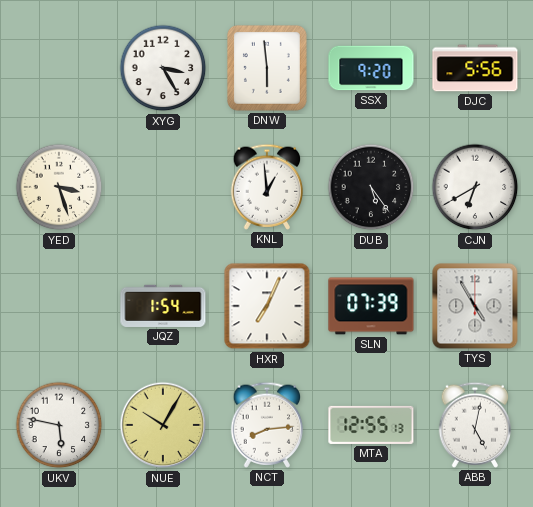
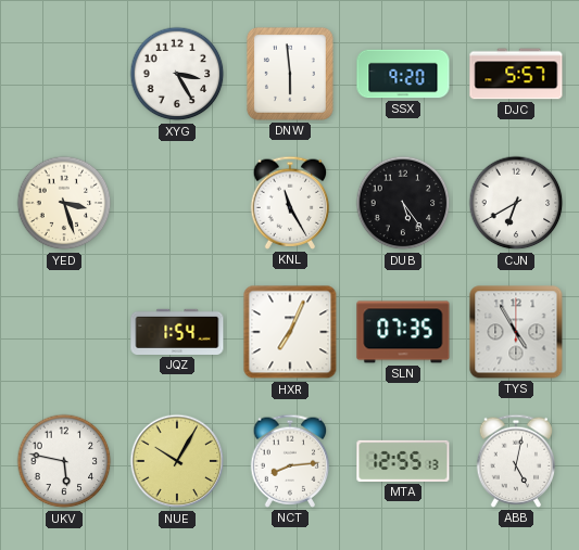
DJC: 5:56 -> 5:57
KNL: 12:59 -> 11:25
SLN: 07:39 -> 07:35
